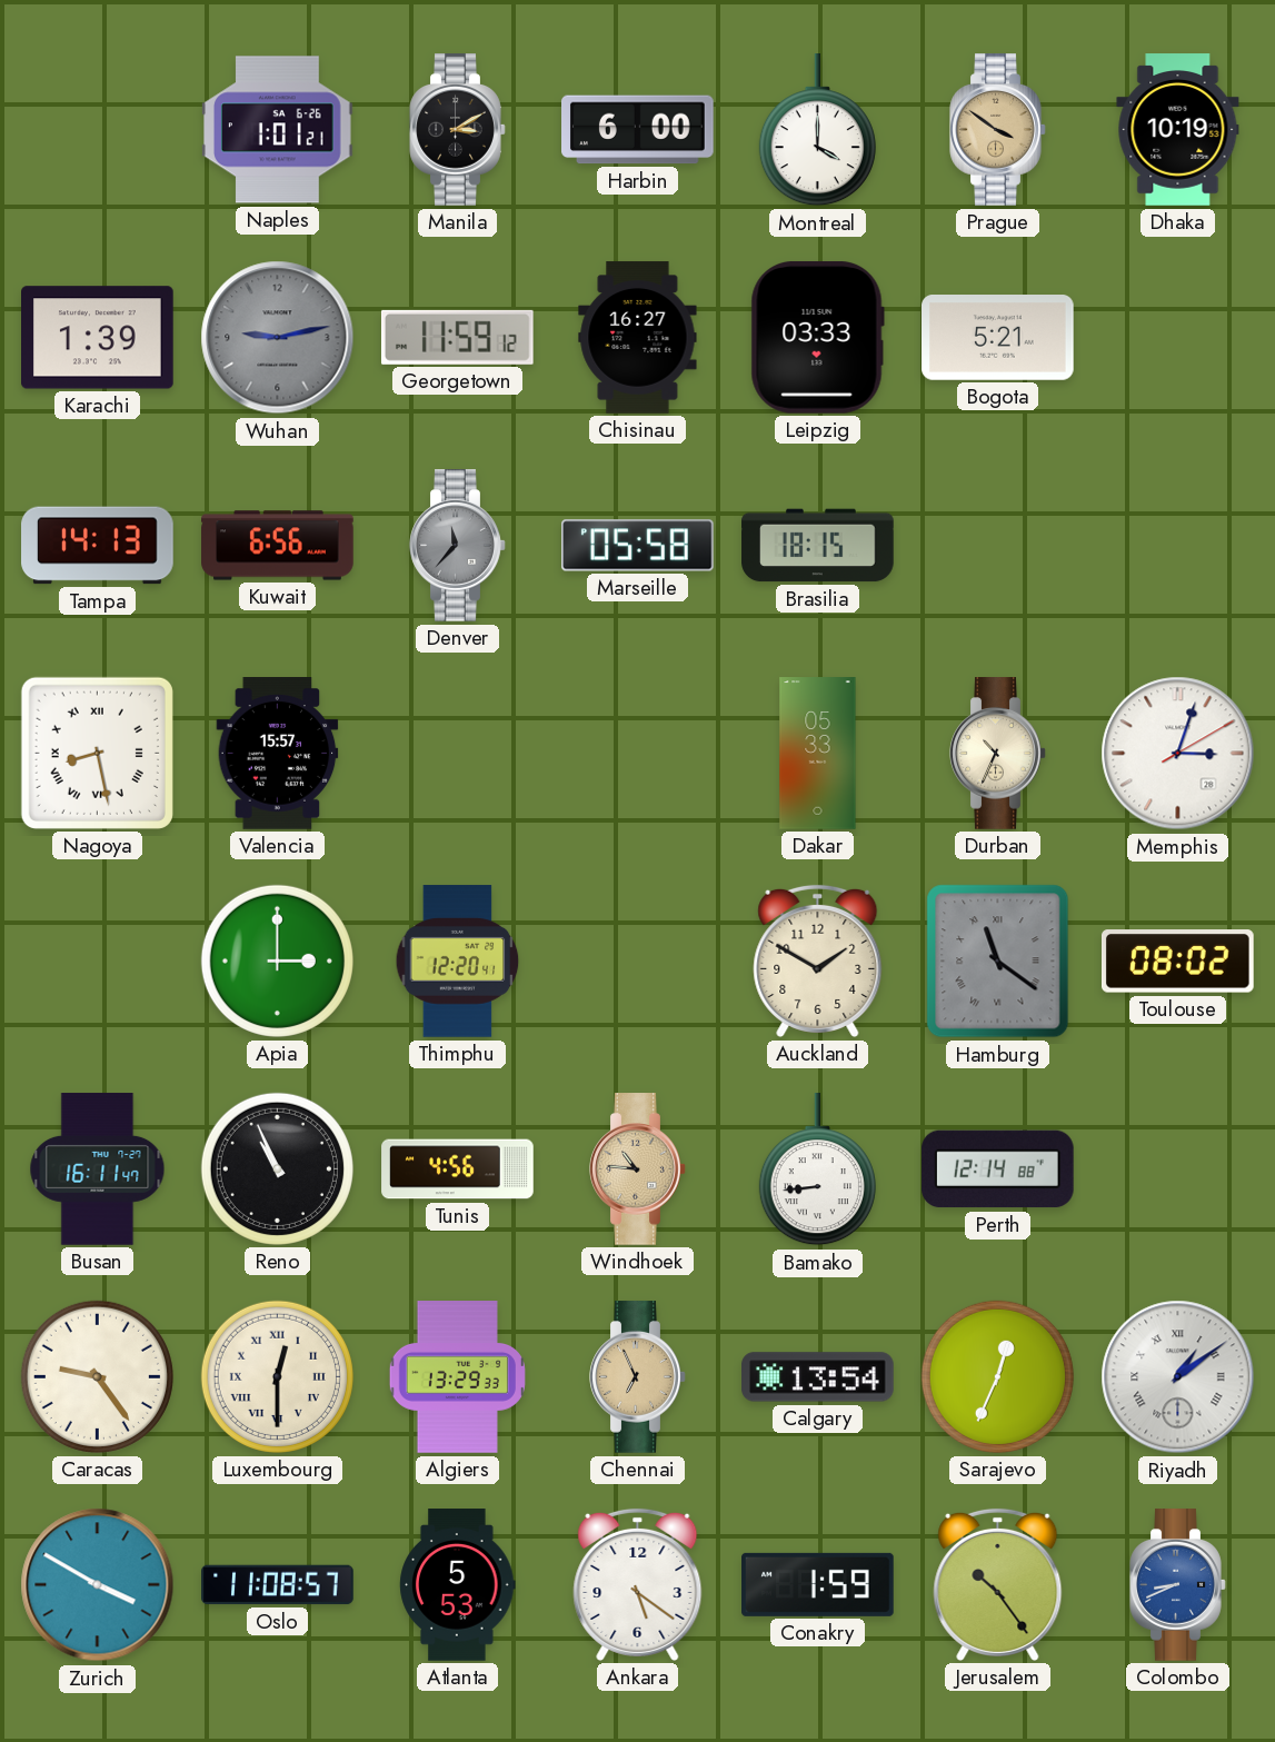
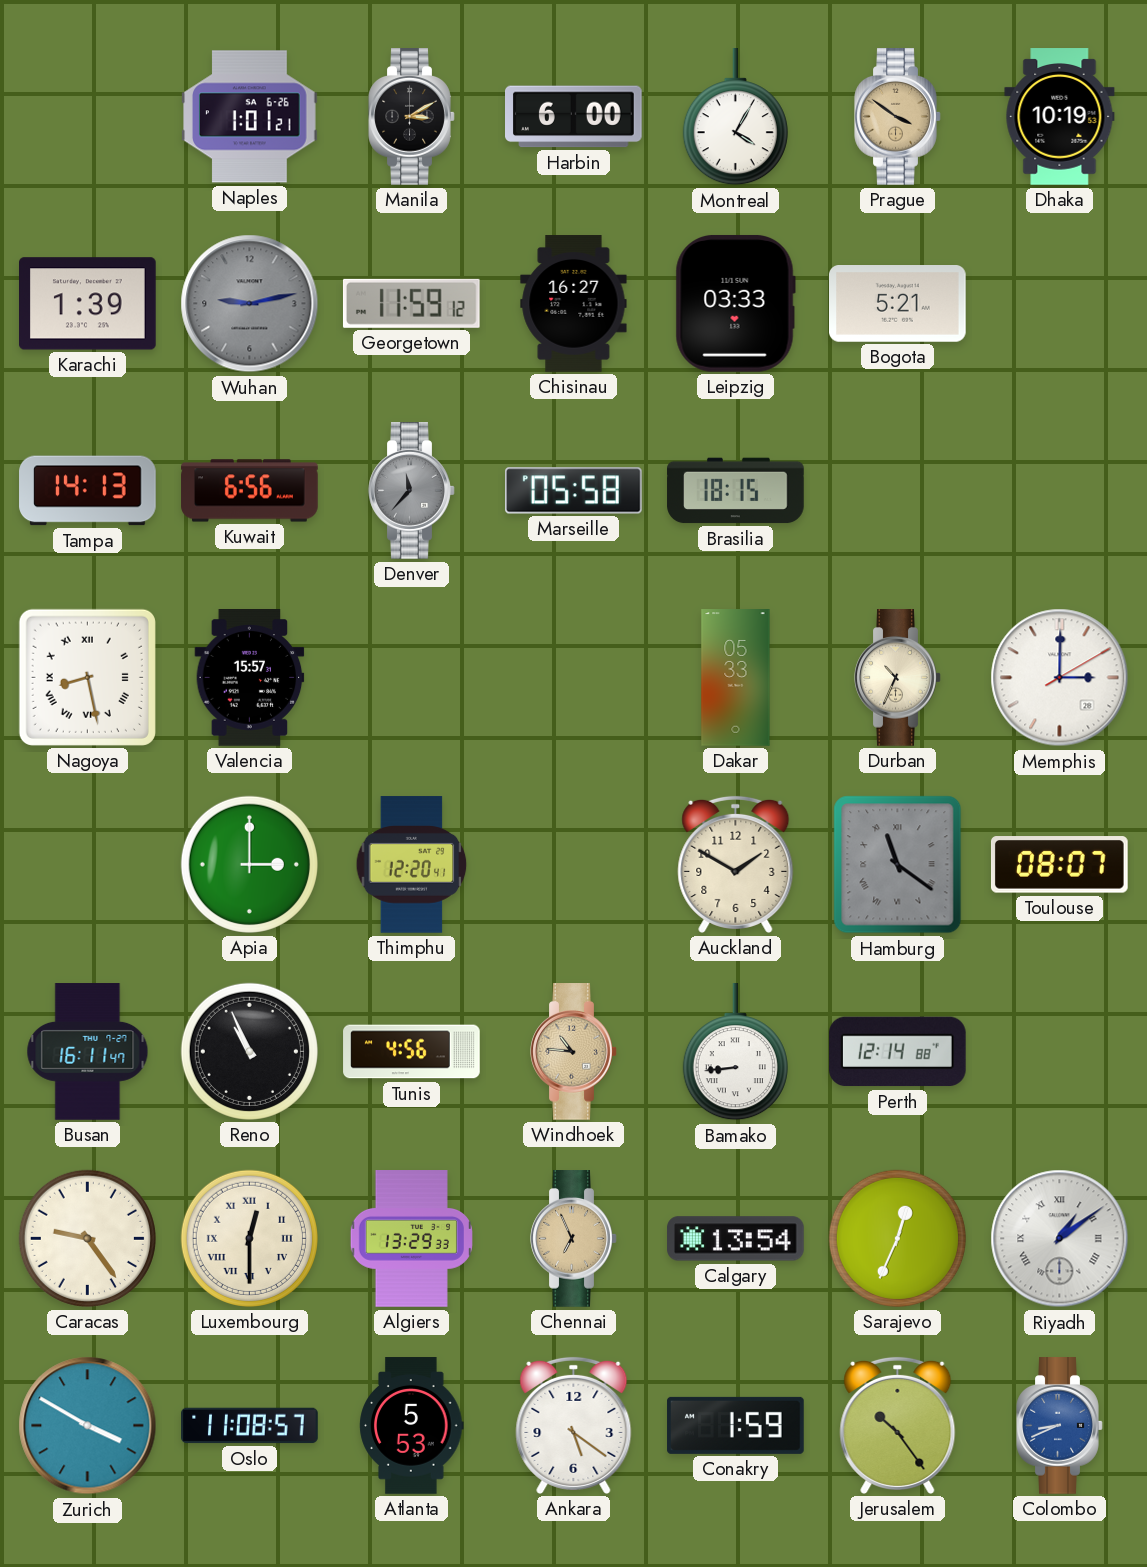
Montreal: 4:00 -> 4:05
Memphis: 3:03 -> 3:00
Toulouse: 08:02 -> 08:07
